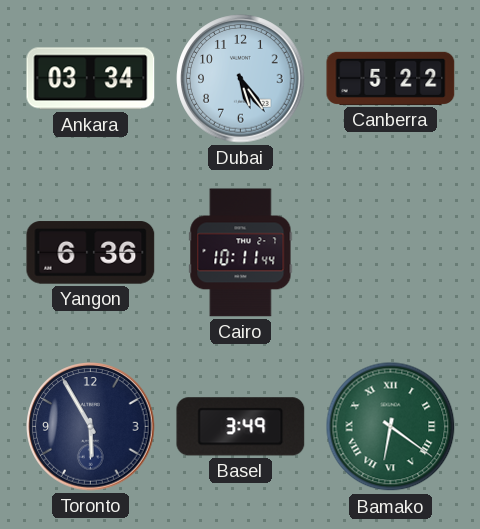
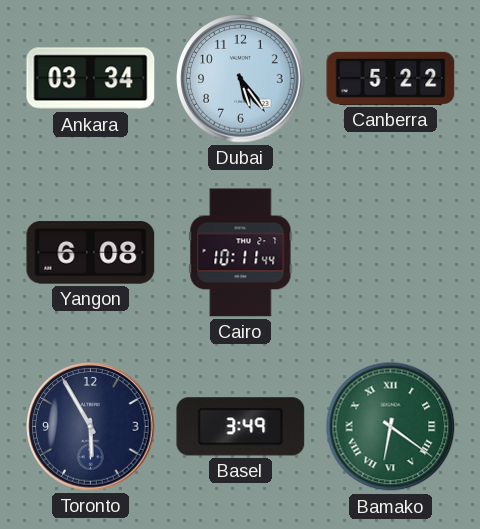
Yangon: 6:36 -> 6:08
